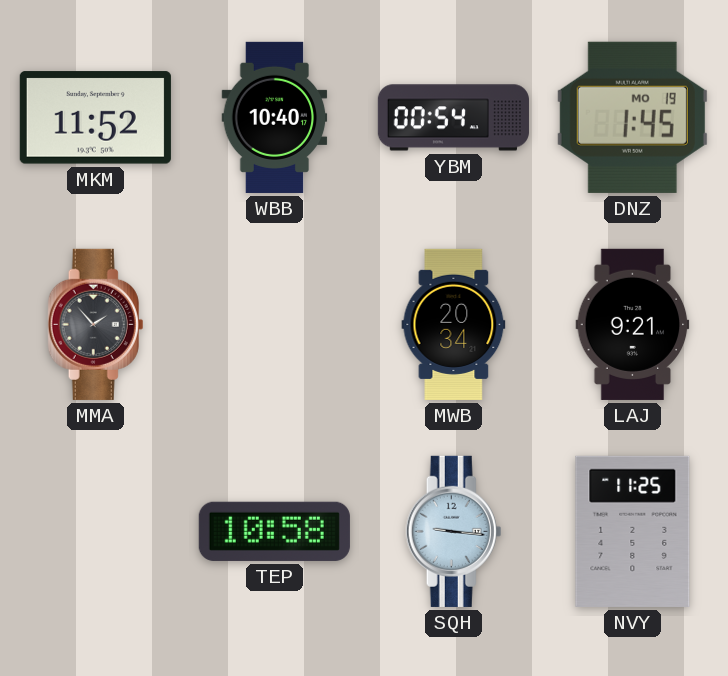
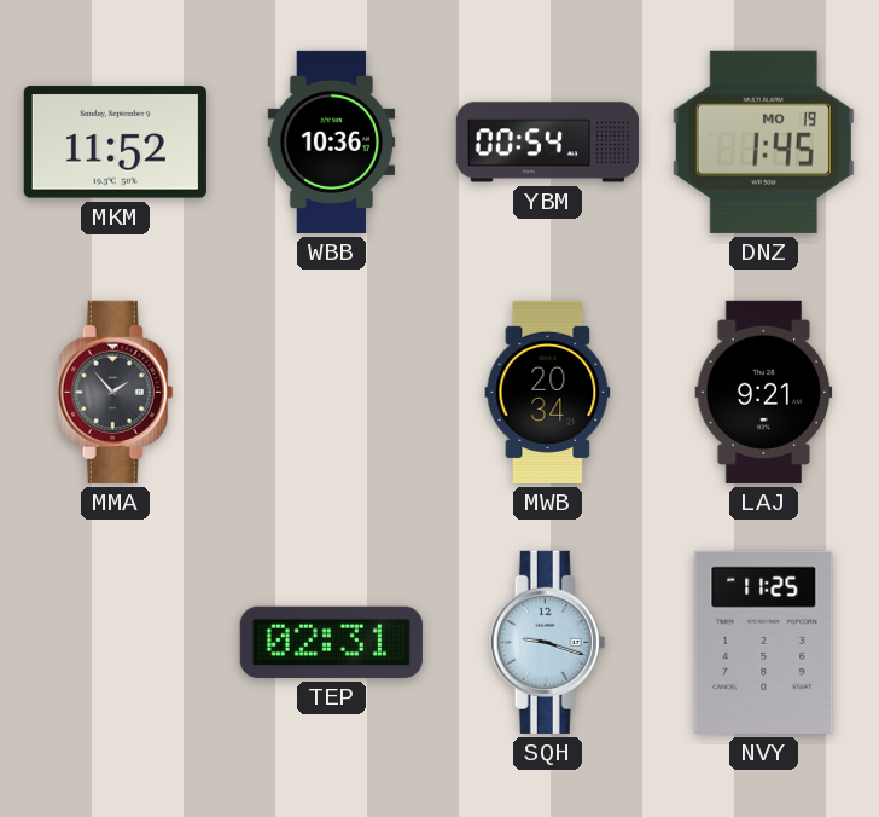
WBB: 10:40 -> 10:36
TEP: 10:58 -> 02:31
SQH: 9:16 -> 9:18
